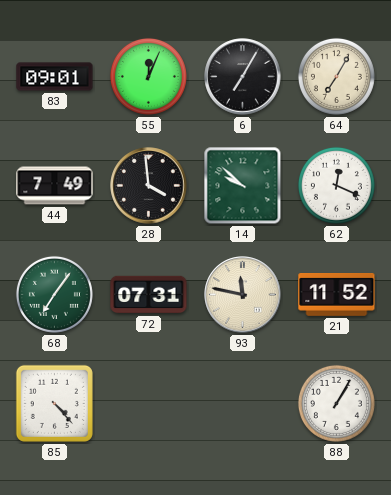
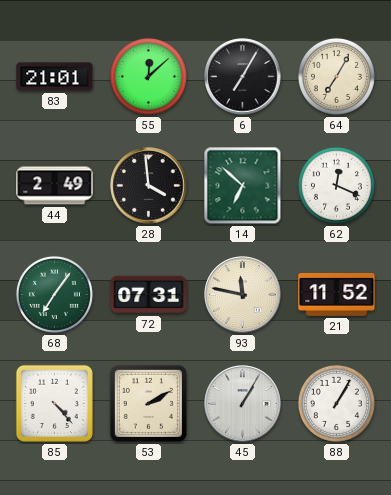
83: 09:01 -> 21:01
55: 12:04 -> 12:08
44: 7:49 -> 2:49
14: 9:52 -> 6:52
53: none -> 2:10
45: none -> 1:05
